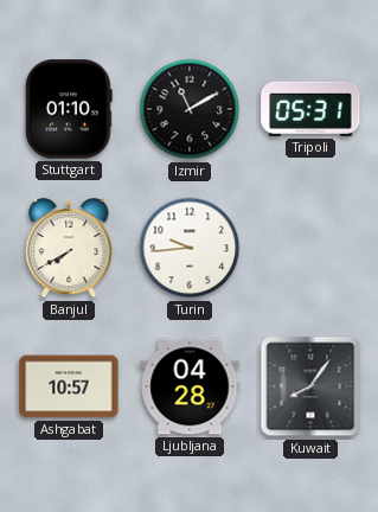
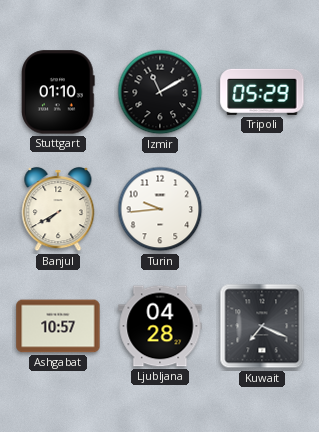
Tripoli: 05:31 -> 05:29
Kuwait: 8:06 -> 7:19
